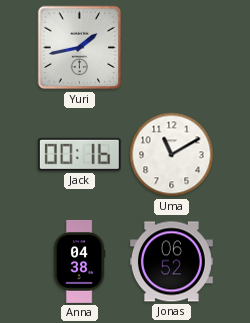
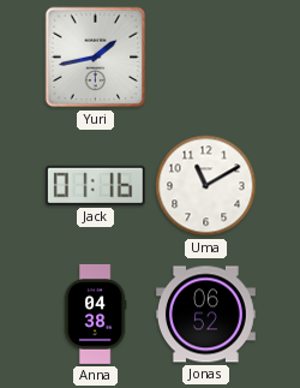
Jack: 00:16 -> 01:16
